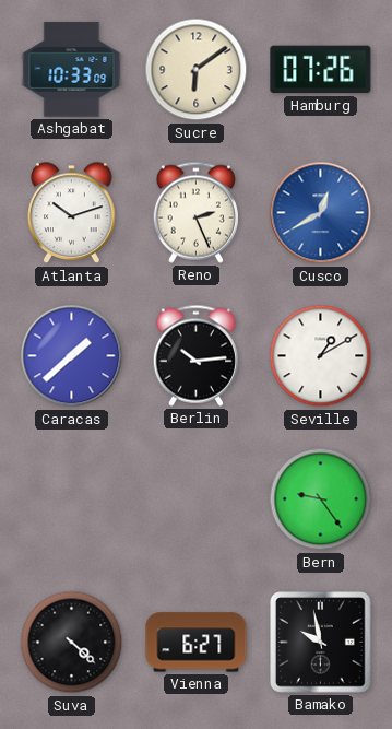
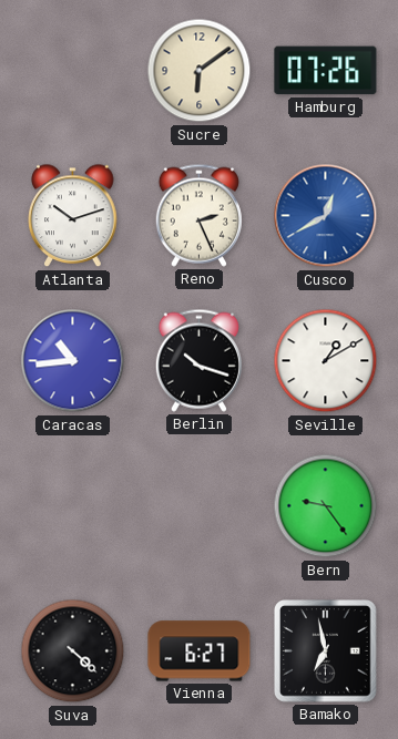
Ashgabat: 10:33 -> none
Caracas: 1:38 -> 10:44
Berlin: 10:14 -> 10:18
Bamako: 9:58 -> 6:58
